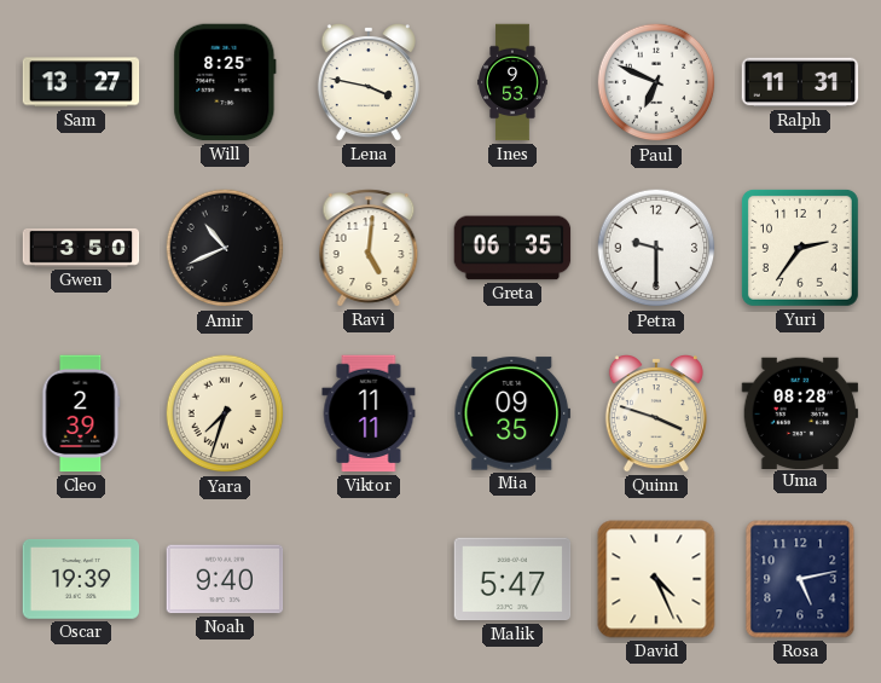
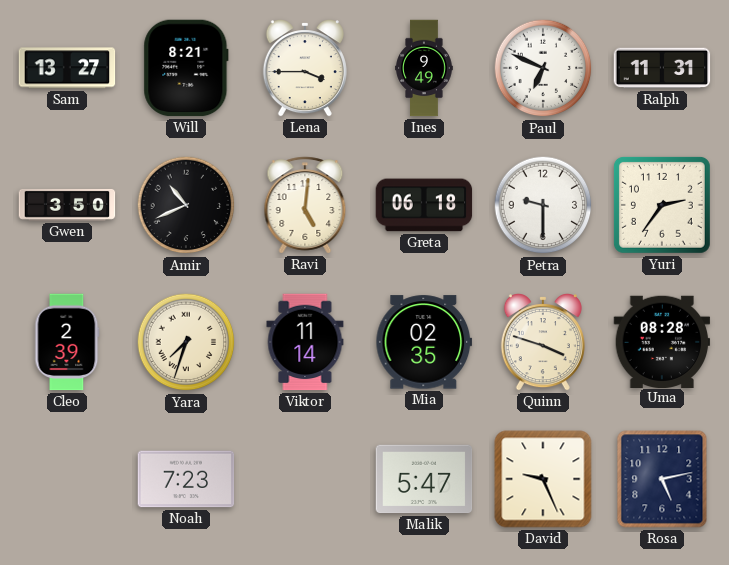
Will: 8:25 -> 8:21
Lena: 3:47 -> 3:45
Ines: 9:53 -> 9:49
Greta: 06:35 -> 06:18
Viktor: 11:11 -> 11:14
Mia: 09:35 -> 02:35
Oscar: 19:39 -> none
Noah: 9:40 -> 7:23
David: 4:26 -> 9:26
